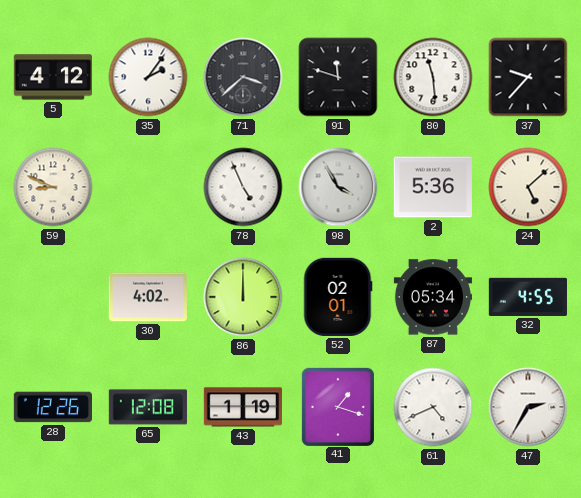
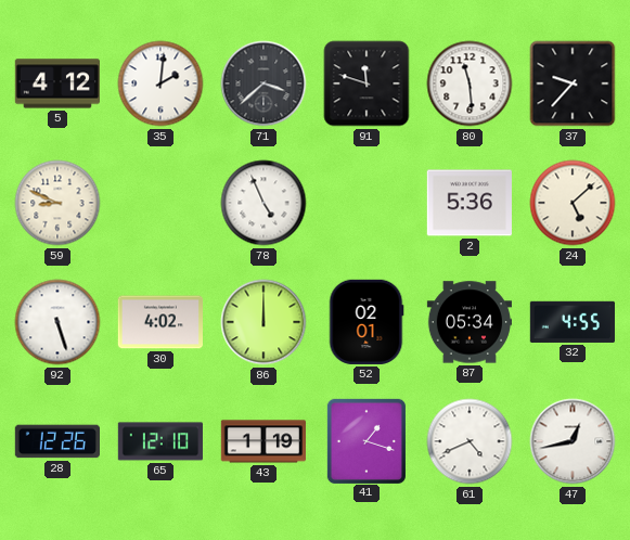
35: 2:06 -> 2:01
98: 3:55 -> none
92: none -> 5:27
65: 12:08 -> 12:10
47: 2:35 -> 12:43
